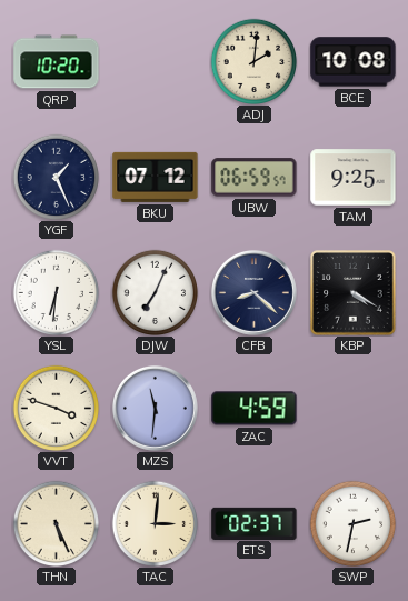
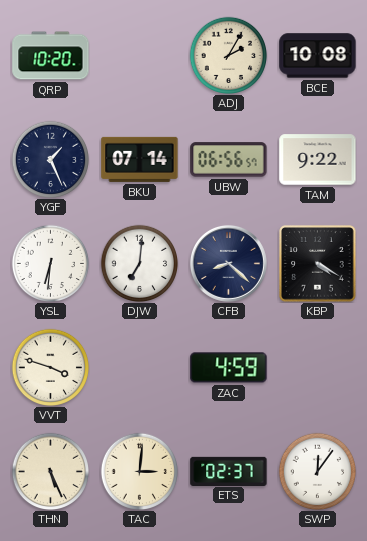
ADJ: 2:01 -> 2:05
BKU: 07:12 -> 07:14
UBW: 06:59 -> 06:56
TAM: 9:25 -> 9:22
DJW: 7:04 -> 7:01
MZS: 11:31 -> none
SWP: 2:32 -> 12:06
